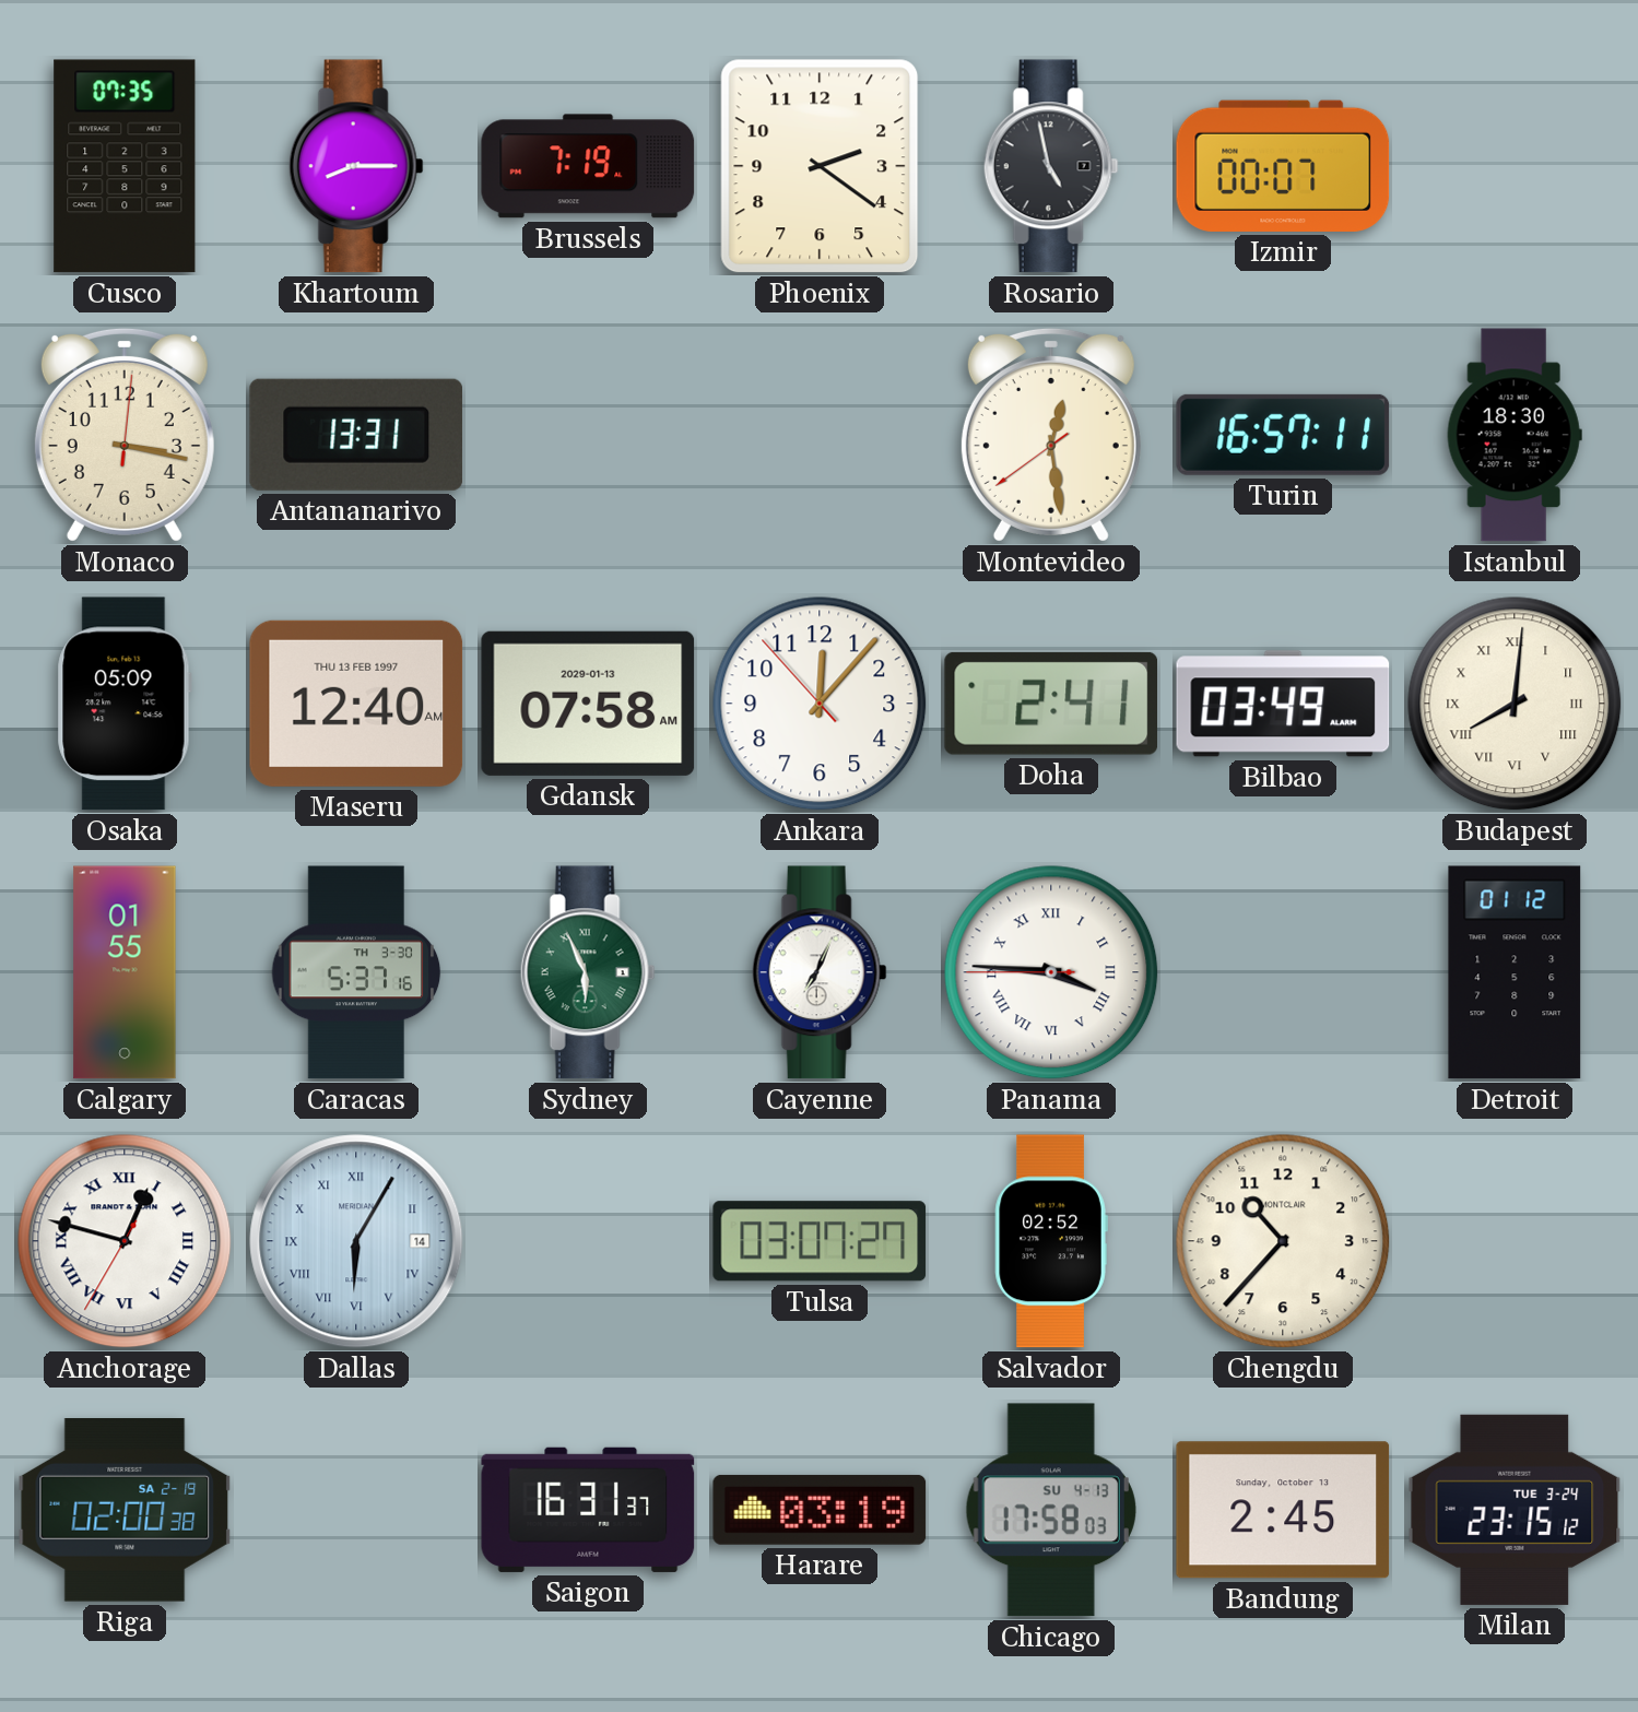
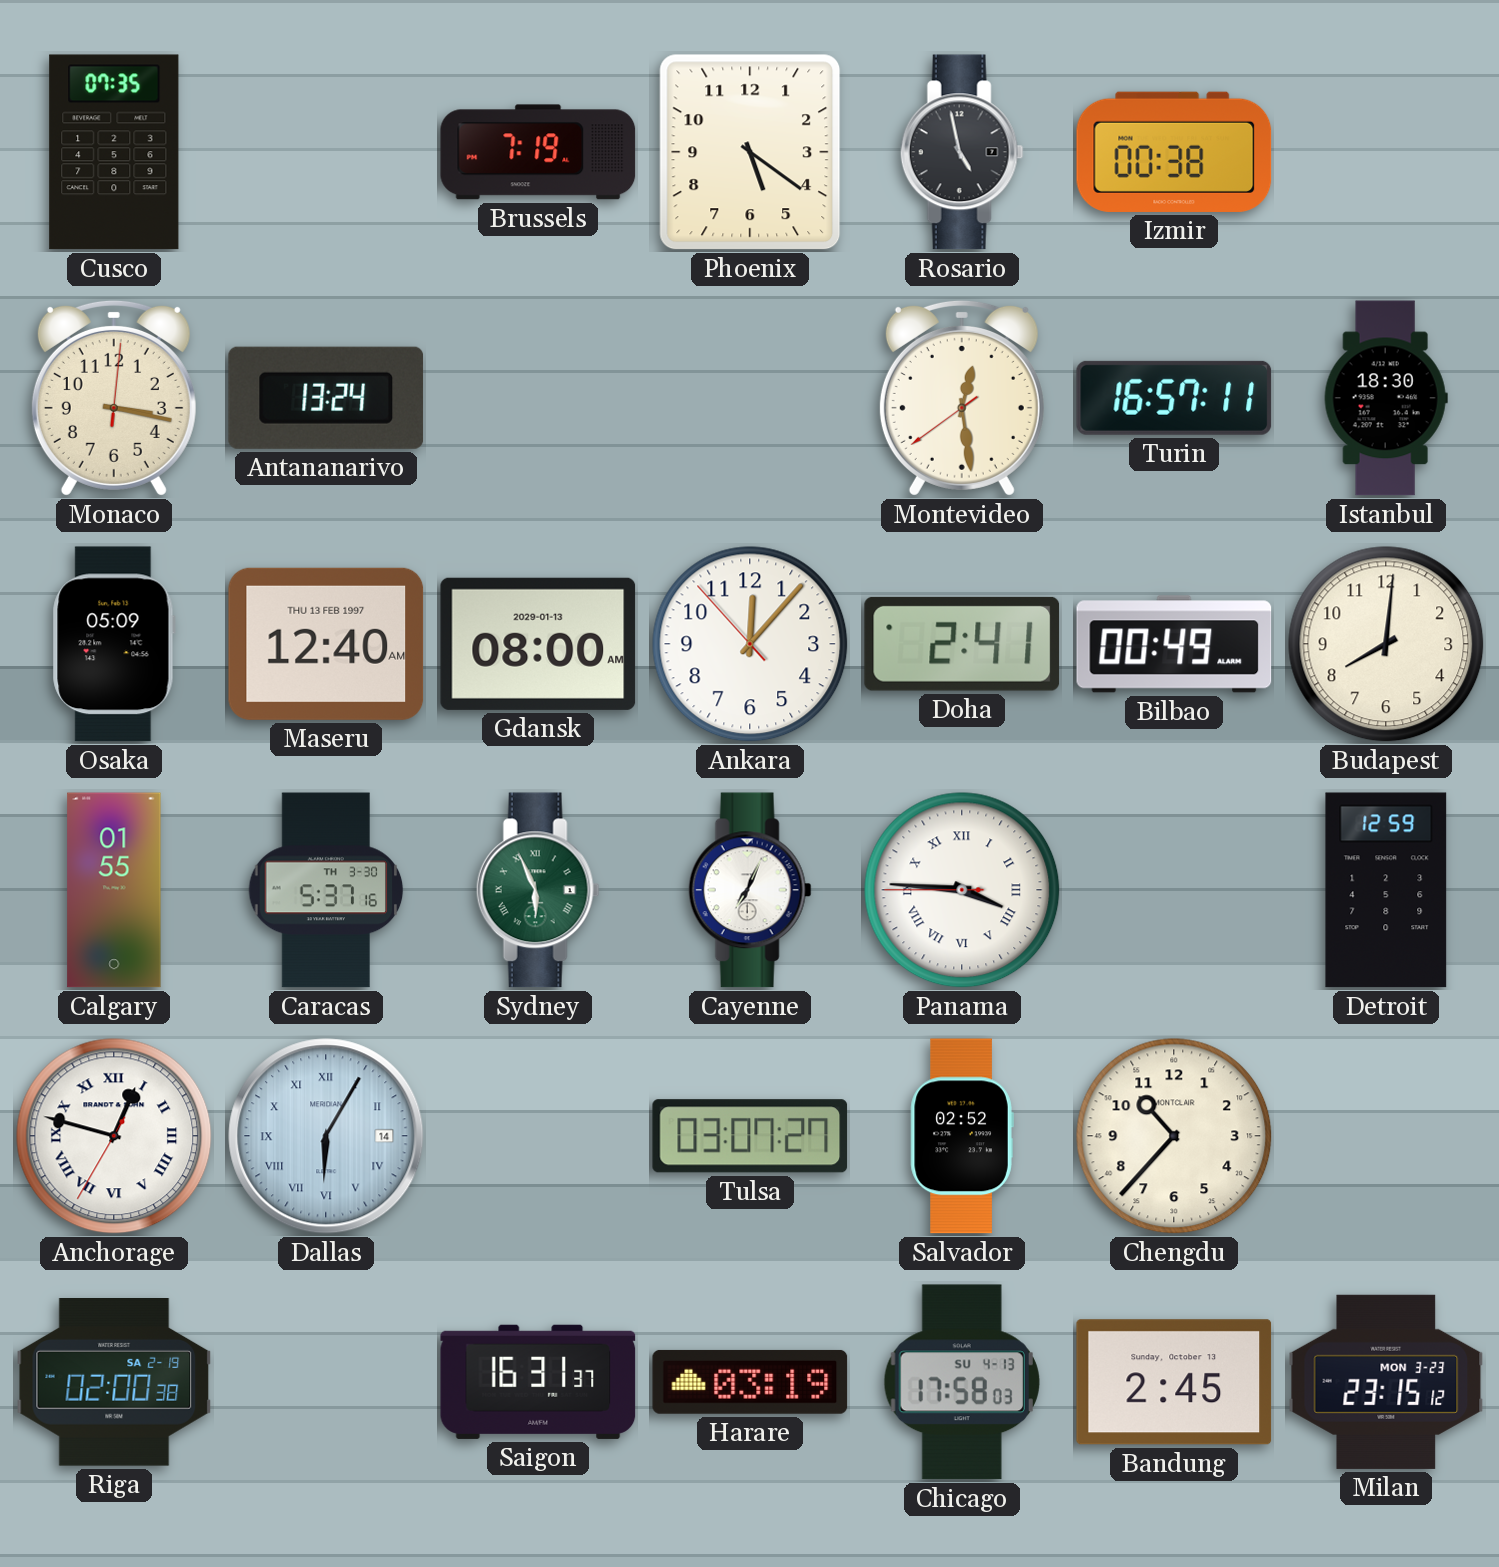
Khartoum: 8:15 -> none
Phoenix: 2:21 -> 5:21
Izmir: 00:07 -> 00:38
Antananarivo: 13:31 -> 13:24
Gdansk: 07:58 -> 08:00
Bilbao: 03:49 -> 00:49
Budapest numerals: Roman -> Arabic
Detroit: 01:12 -> 12:59
Milan date: TUE 3-24 -> MON 3-23
